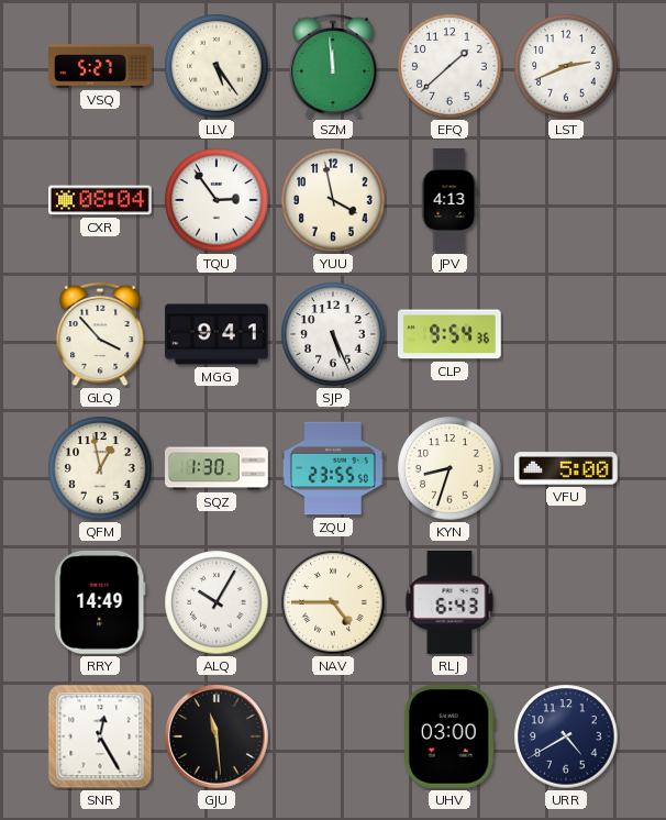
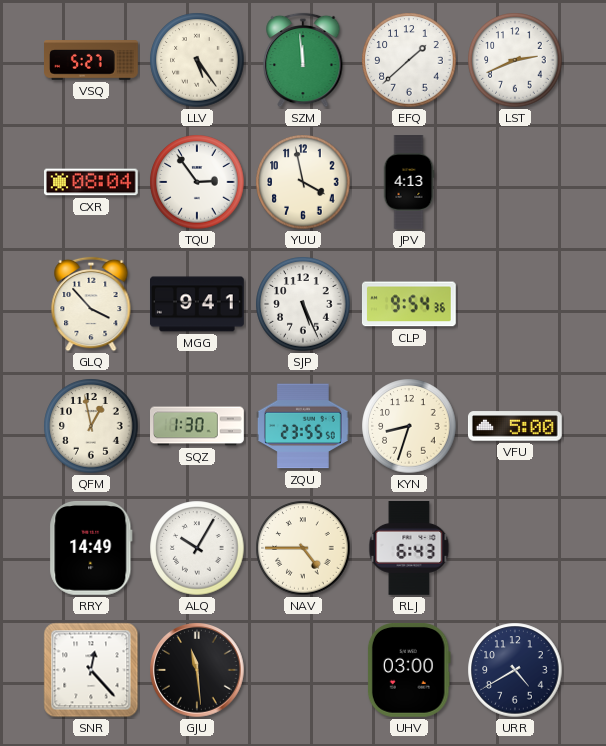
SNR: 12:25 -> 12:23
